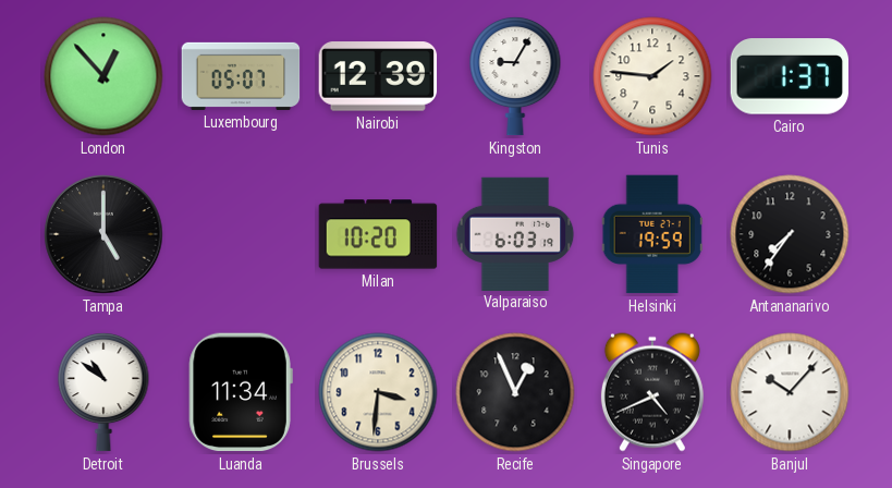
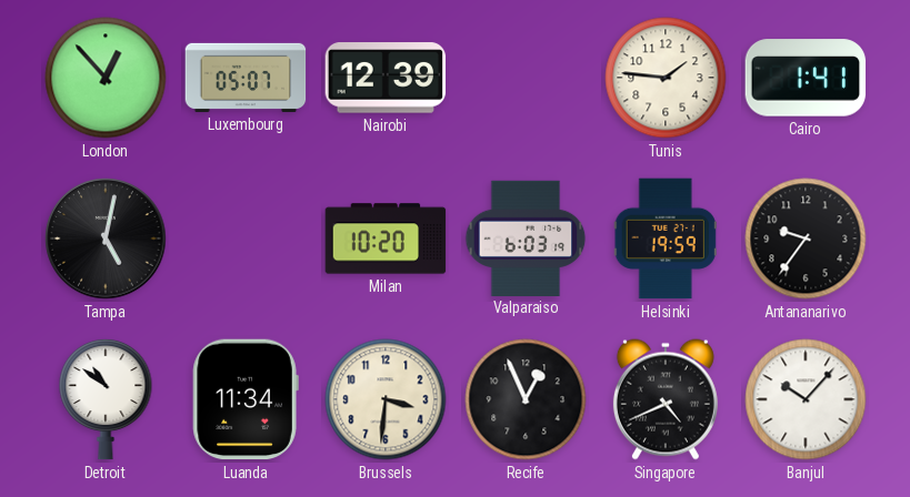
Kingston: 9:05 -> none
Cairo: 1:37 -> 1:41
Tampa: 5:00 -> 5:02
Antananarivo: 7:36 -> 9:36
